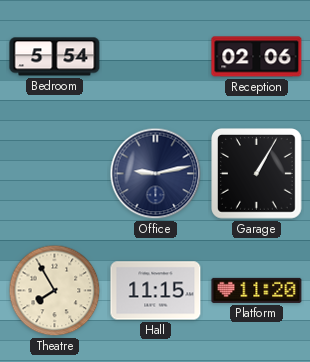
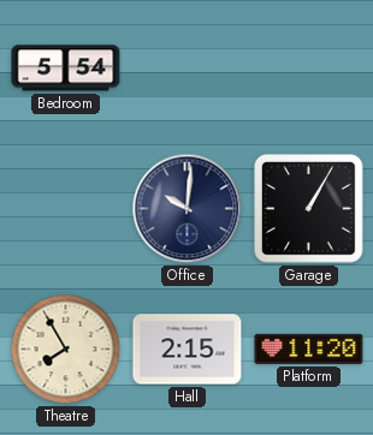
Reception: 02:06 -> none
Office: 9:13 -> 10:01
Hall: 11:15 -> 2:15
